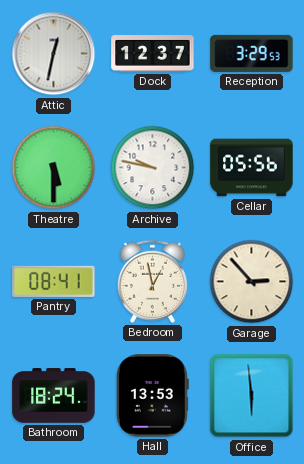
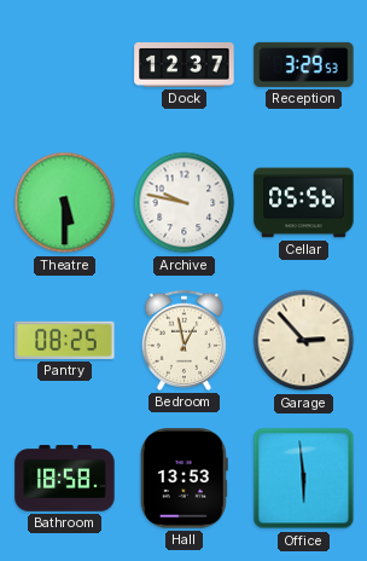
Attic: 12:32 -> none
Pantry: 08:41 -> 08:25
Bathroom: 18:24 -> 18:58
